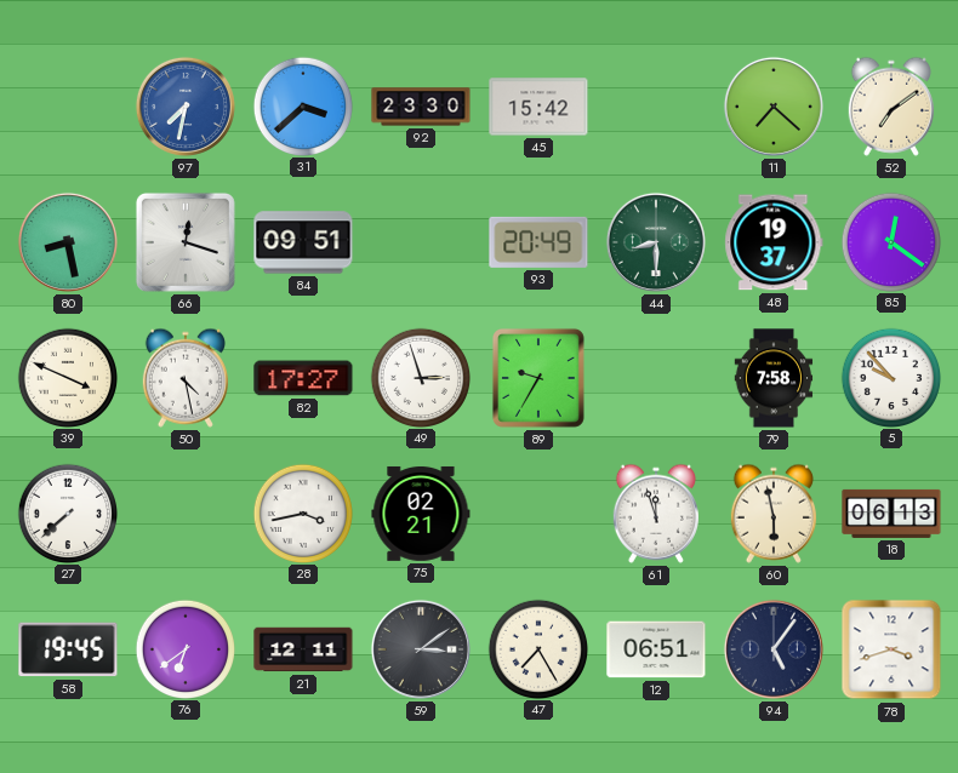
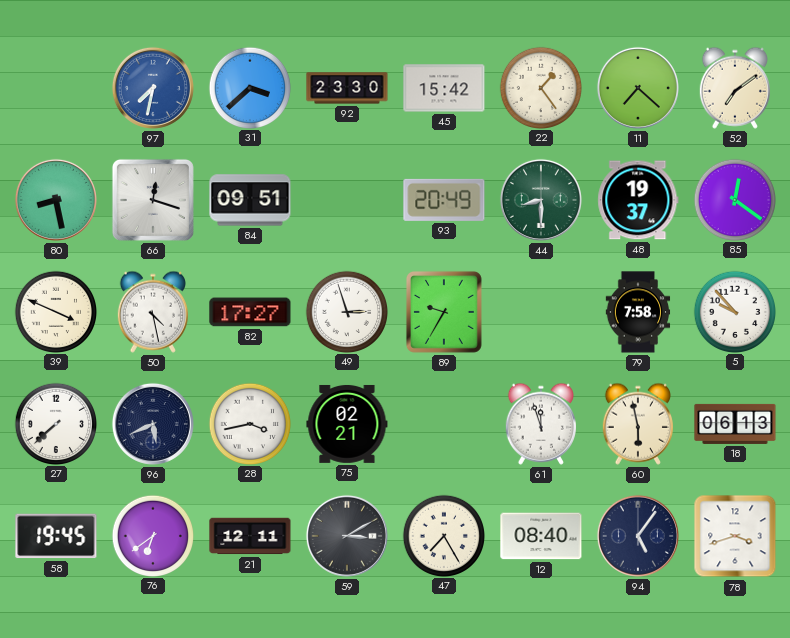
22: none -> 1:24
96: none -> 5:41
59: 3:09 -> 3:10
12: 06:51 -> 08:40
